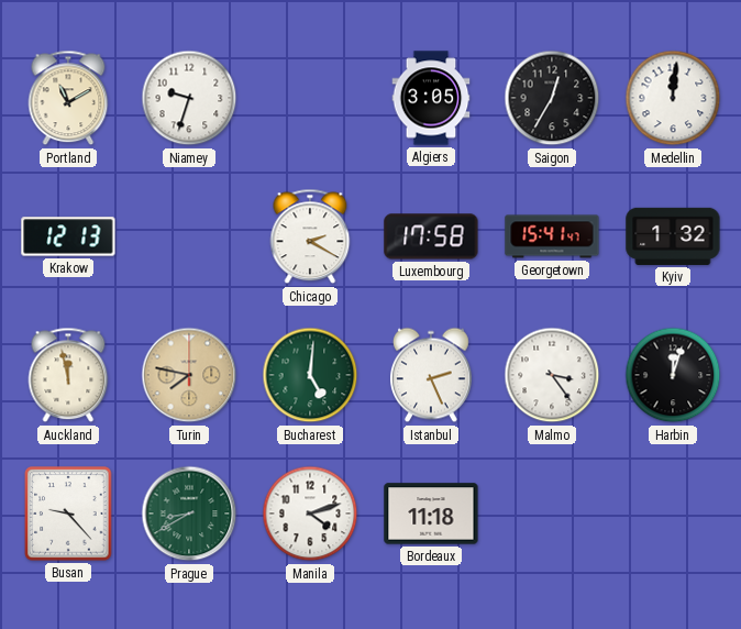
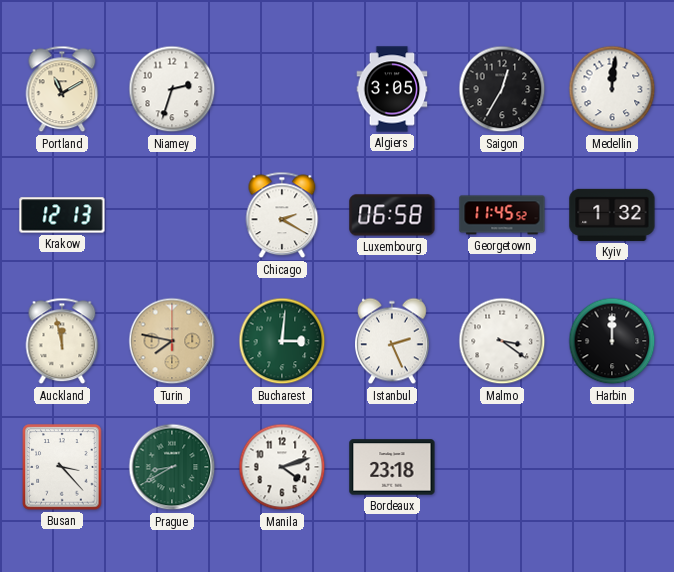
Niamey: 9:33 -> 2:33
Luxembourg: 17:58 -> 06:58
Georgetown: 15:41 -> 11:45
Bucharest: 5:01 -> 3:01
Malmo: 3:24 -> 3:21
Harbin: 12:03 -> 12:00
Busan: 9:23 -> 3:23
Bordeaux: 11:18 -> 23:18
